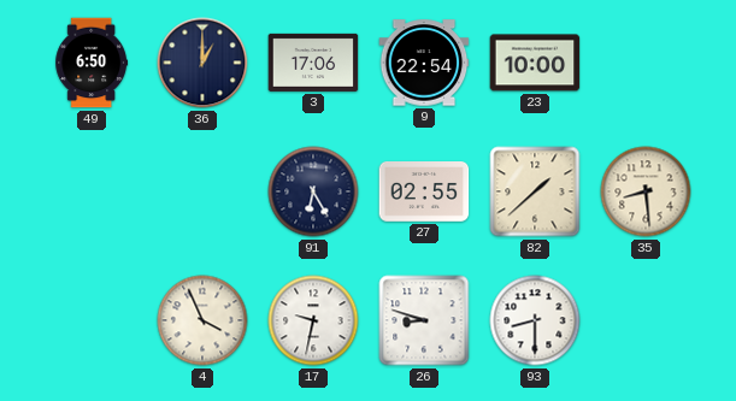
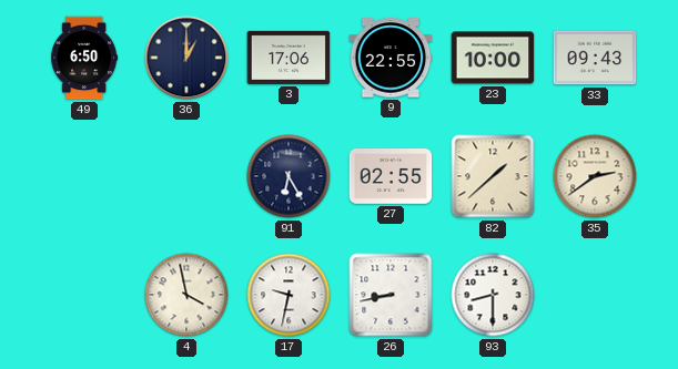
9: 22:54 -> 22:55
33: none -> 09:43
35: 8:29 -> 2:39
4: 3:56 -> 3:58
26: 8:48 -> 8:43
